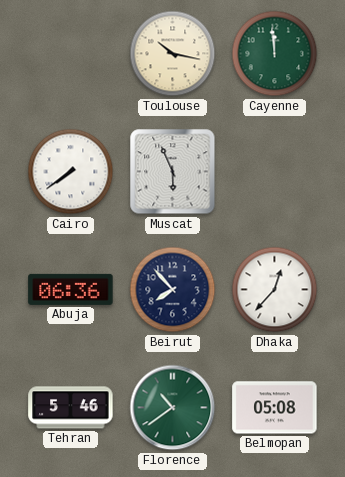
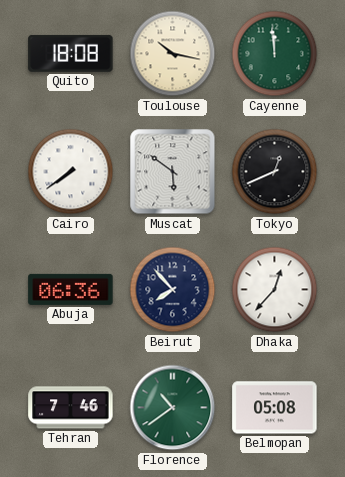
Quito: none -> 18:08
Muscat: 5:56 -> 5:51
Tokyo: none -> 12:41
Tehran: 5:46 -> 7:46
